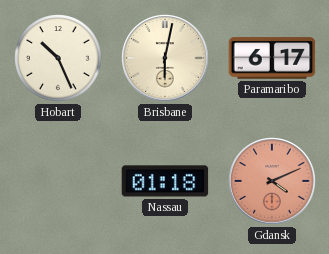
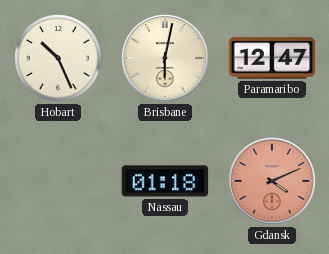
Paramaribo: 6:17 -> 12:47
